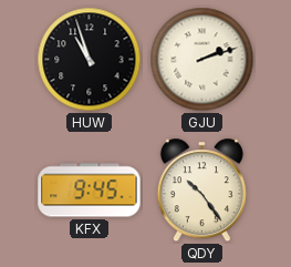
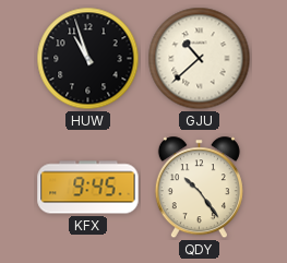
GJU: 2:12 -> 10:38
